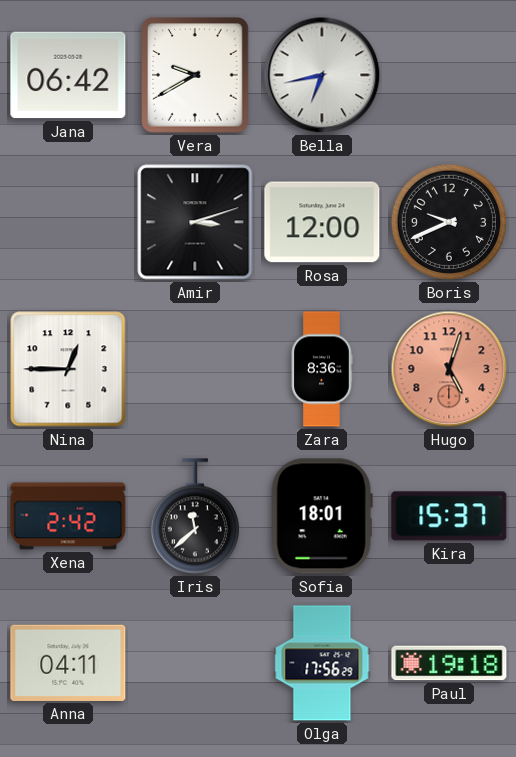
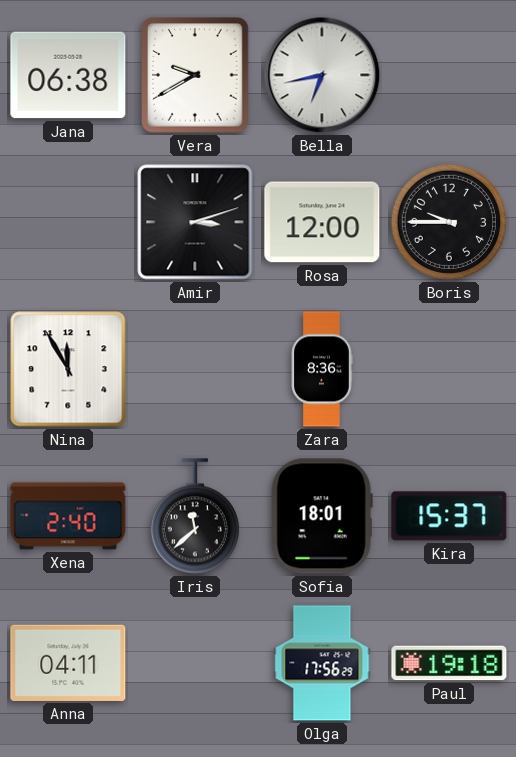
Jana: 06:42 -> 06:38
Boris: 9:41 -> 9:45
Nina: 12:45 -> 11:55
Hugo: 5:03 -> none
Xena: 2:42 -> 2:40
